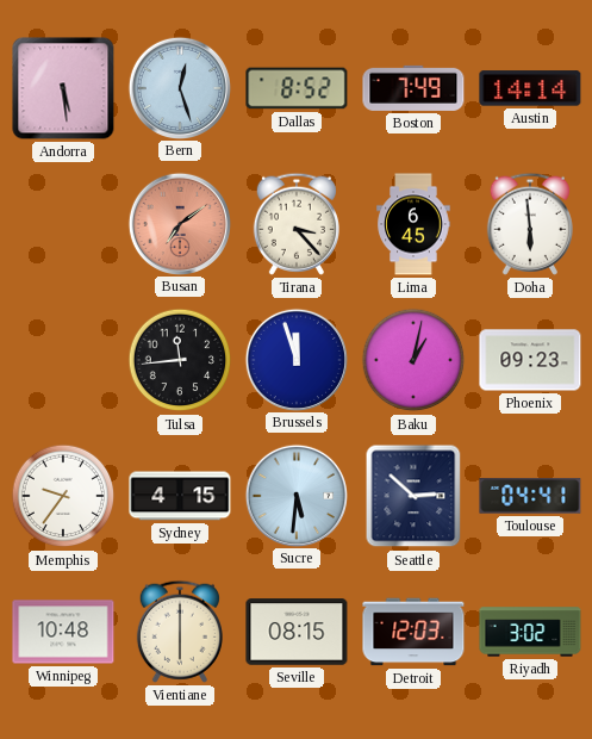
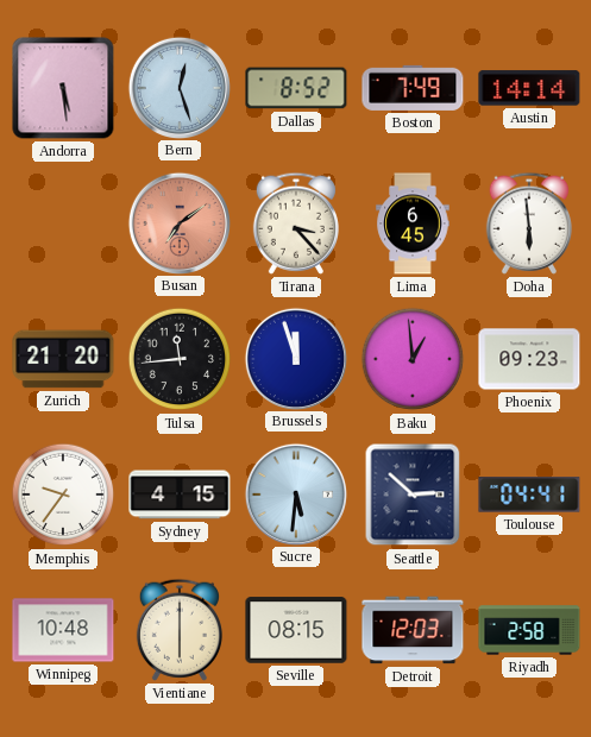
Zurich: none -> 21:20
Baku: 1:02 -> 12:59
Riyadh: 3:02 -> 2:58
